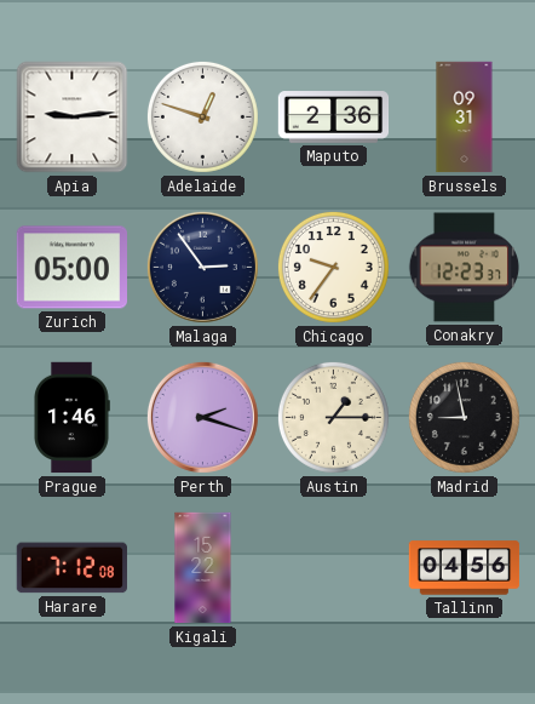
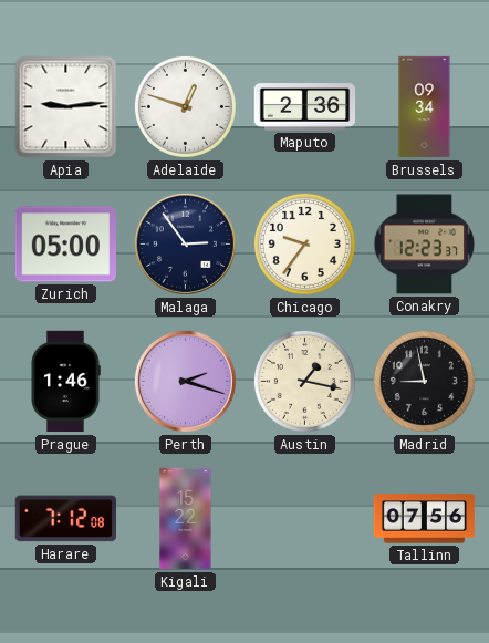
Brussels: 09:31 -> 09:34
Austin: 1:15 -> 1:17
Tallinn: 04:56 -> 07:56
